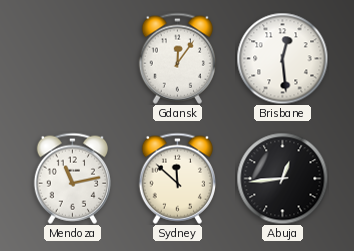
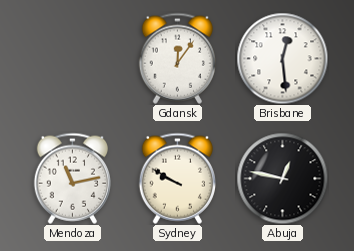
Sydney: 11:52 -> 9:50
Abuja: 12:44 -> 12:47
